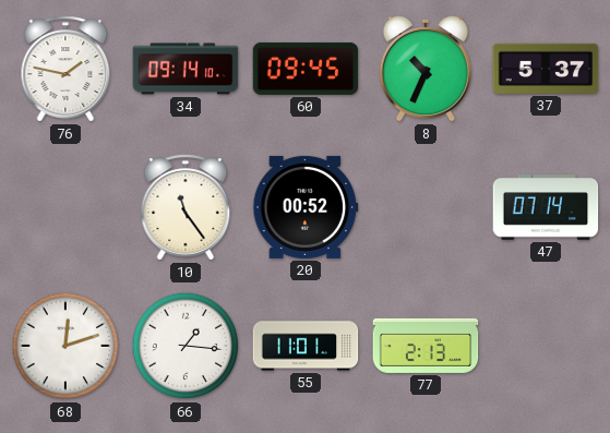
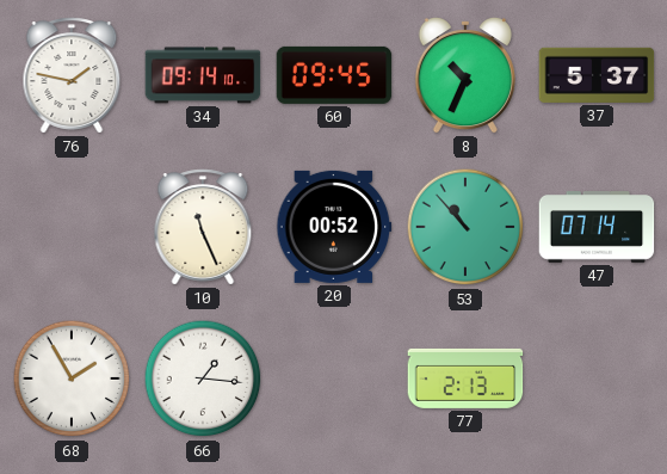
10: 11:24 -> 11:26
53: none -> 10:53
68: 12:12 -> 1:55
55: 11:01 -> none
